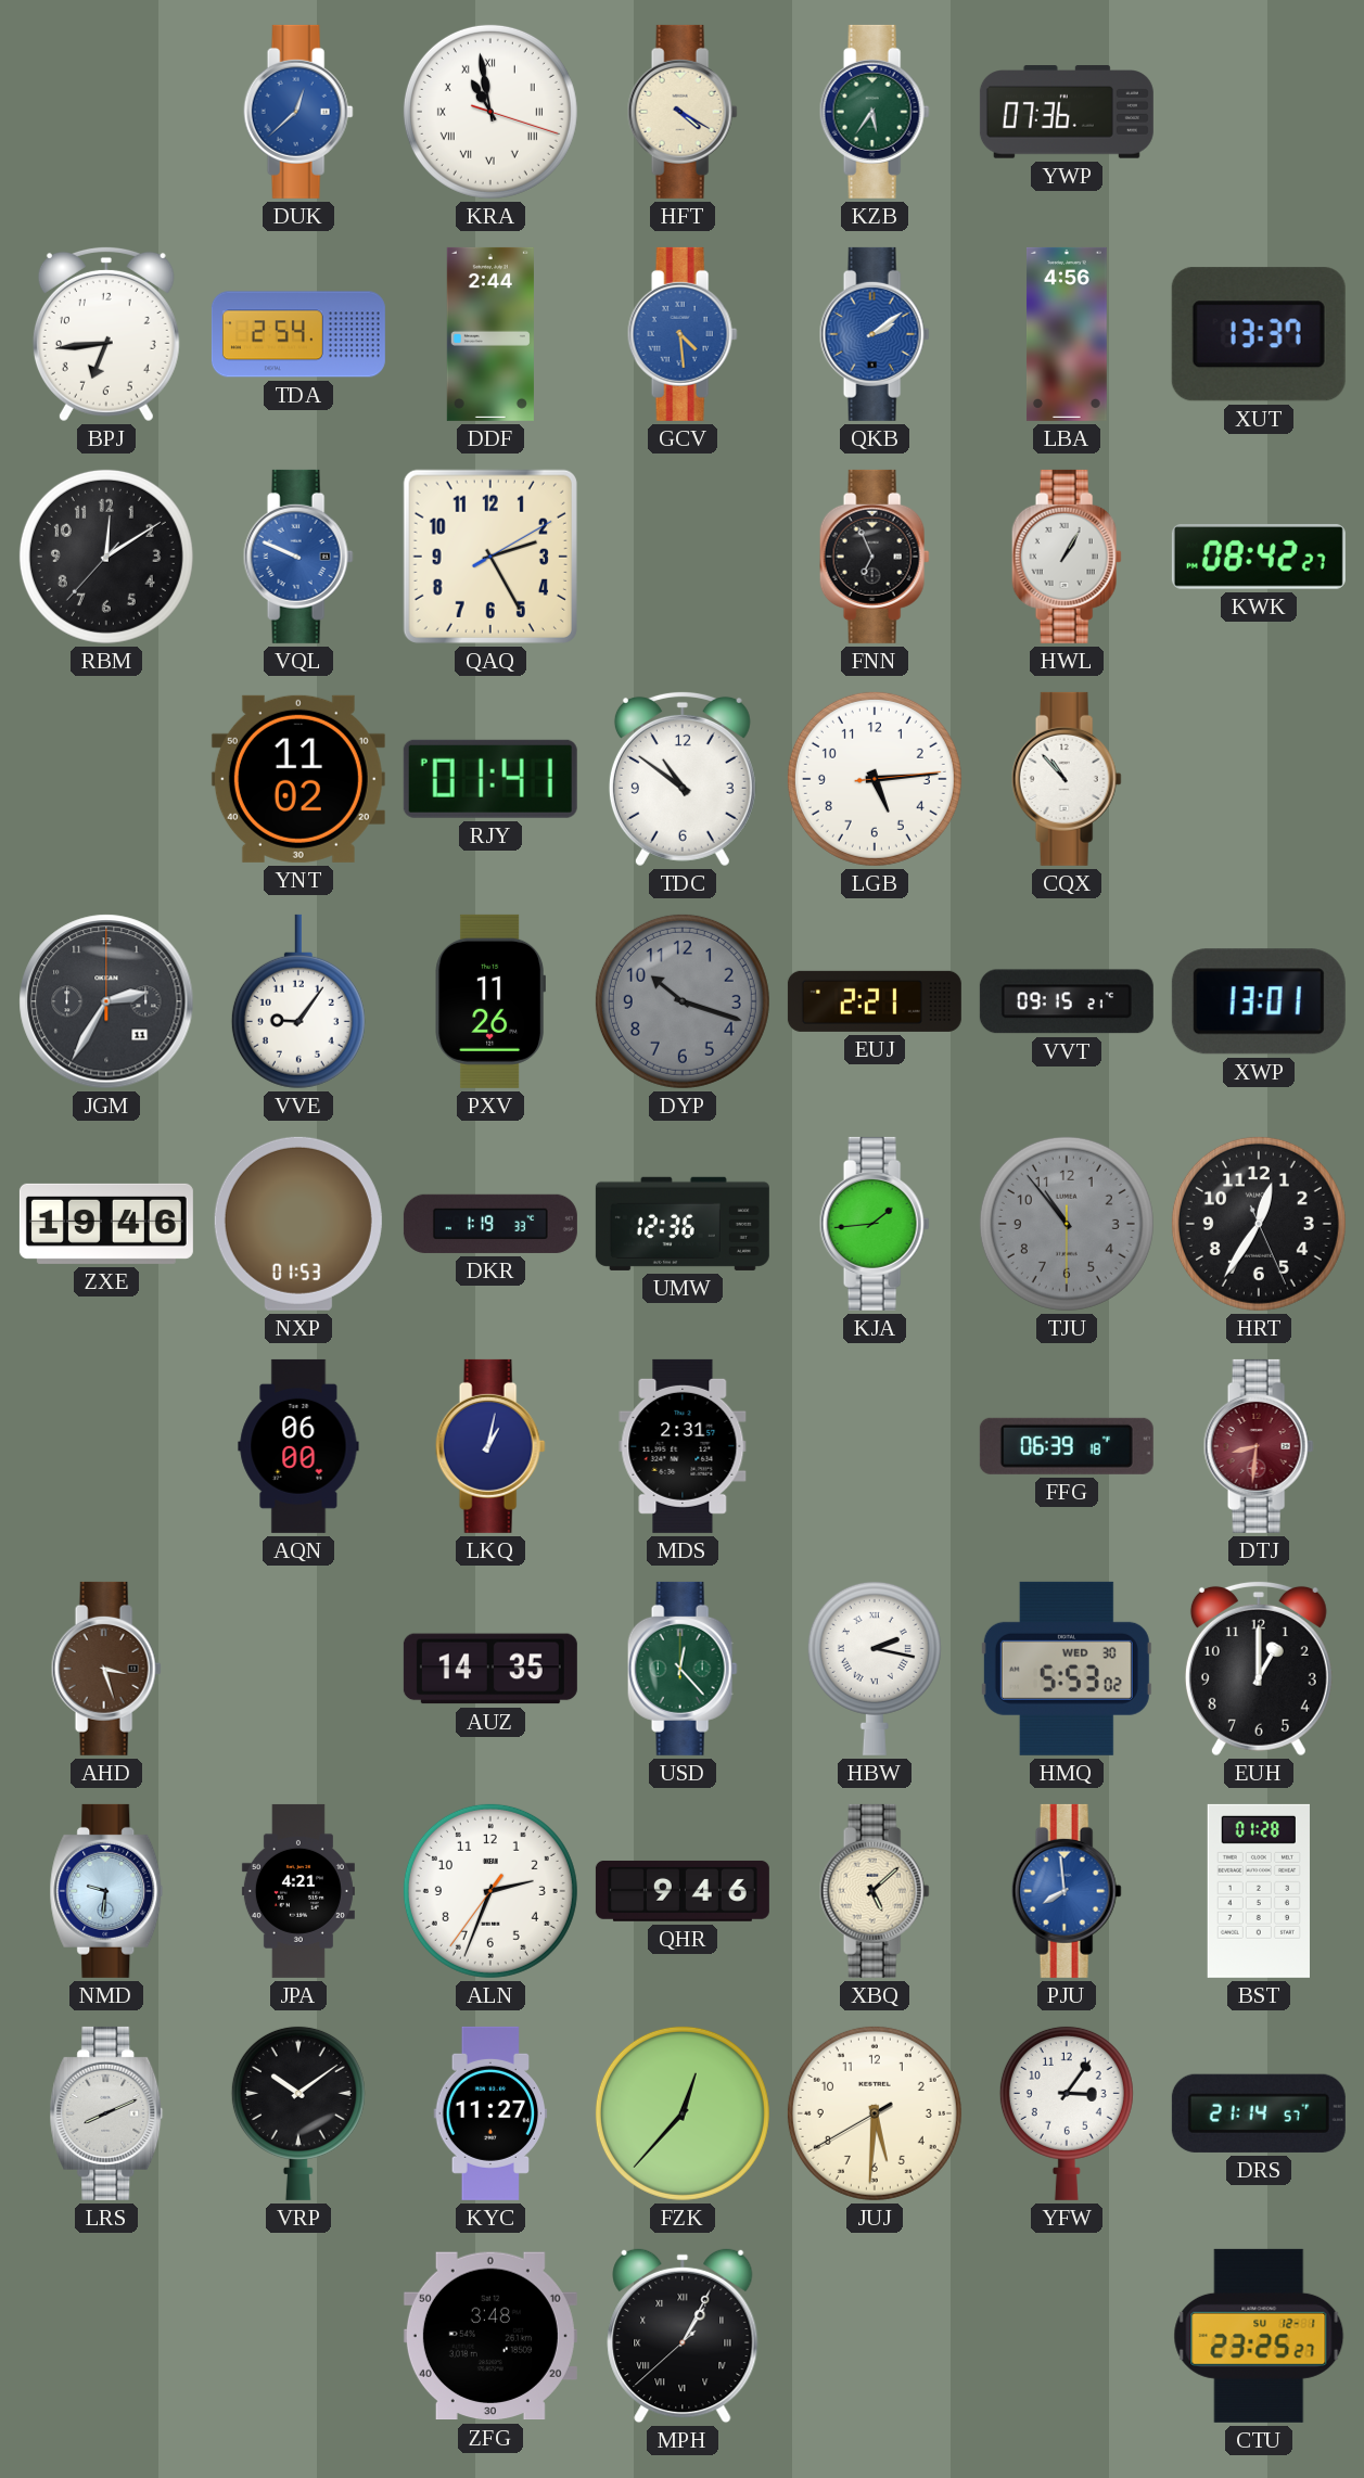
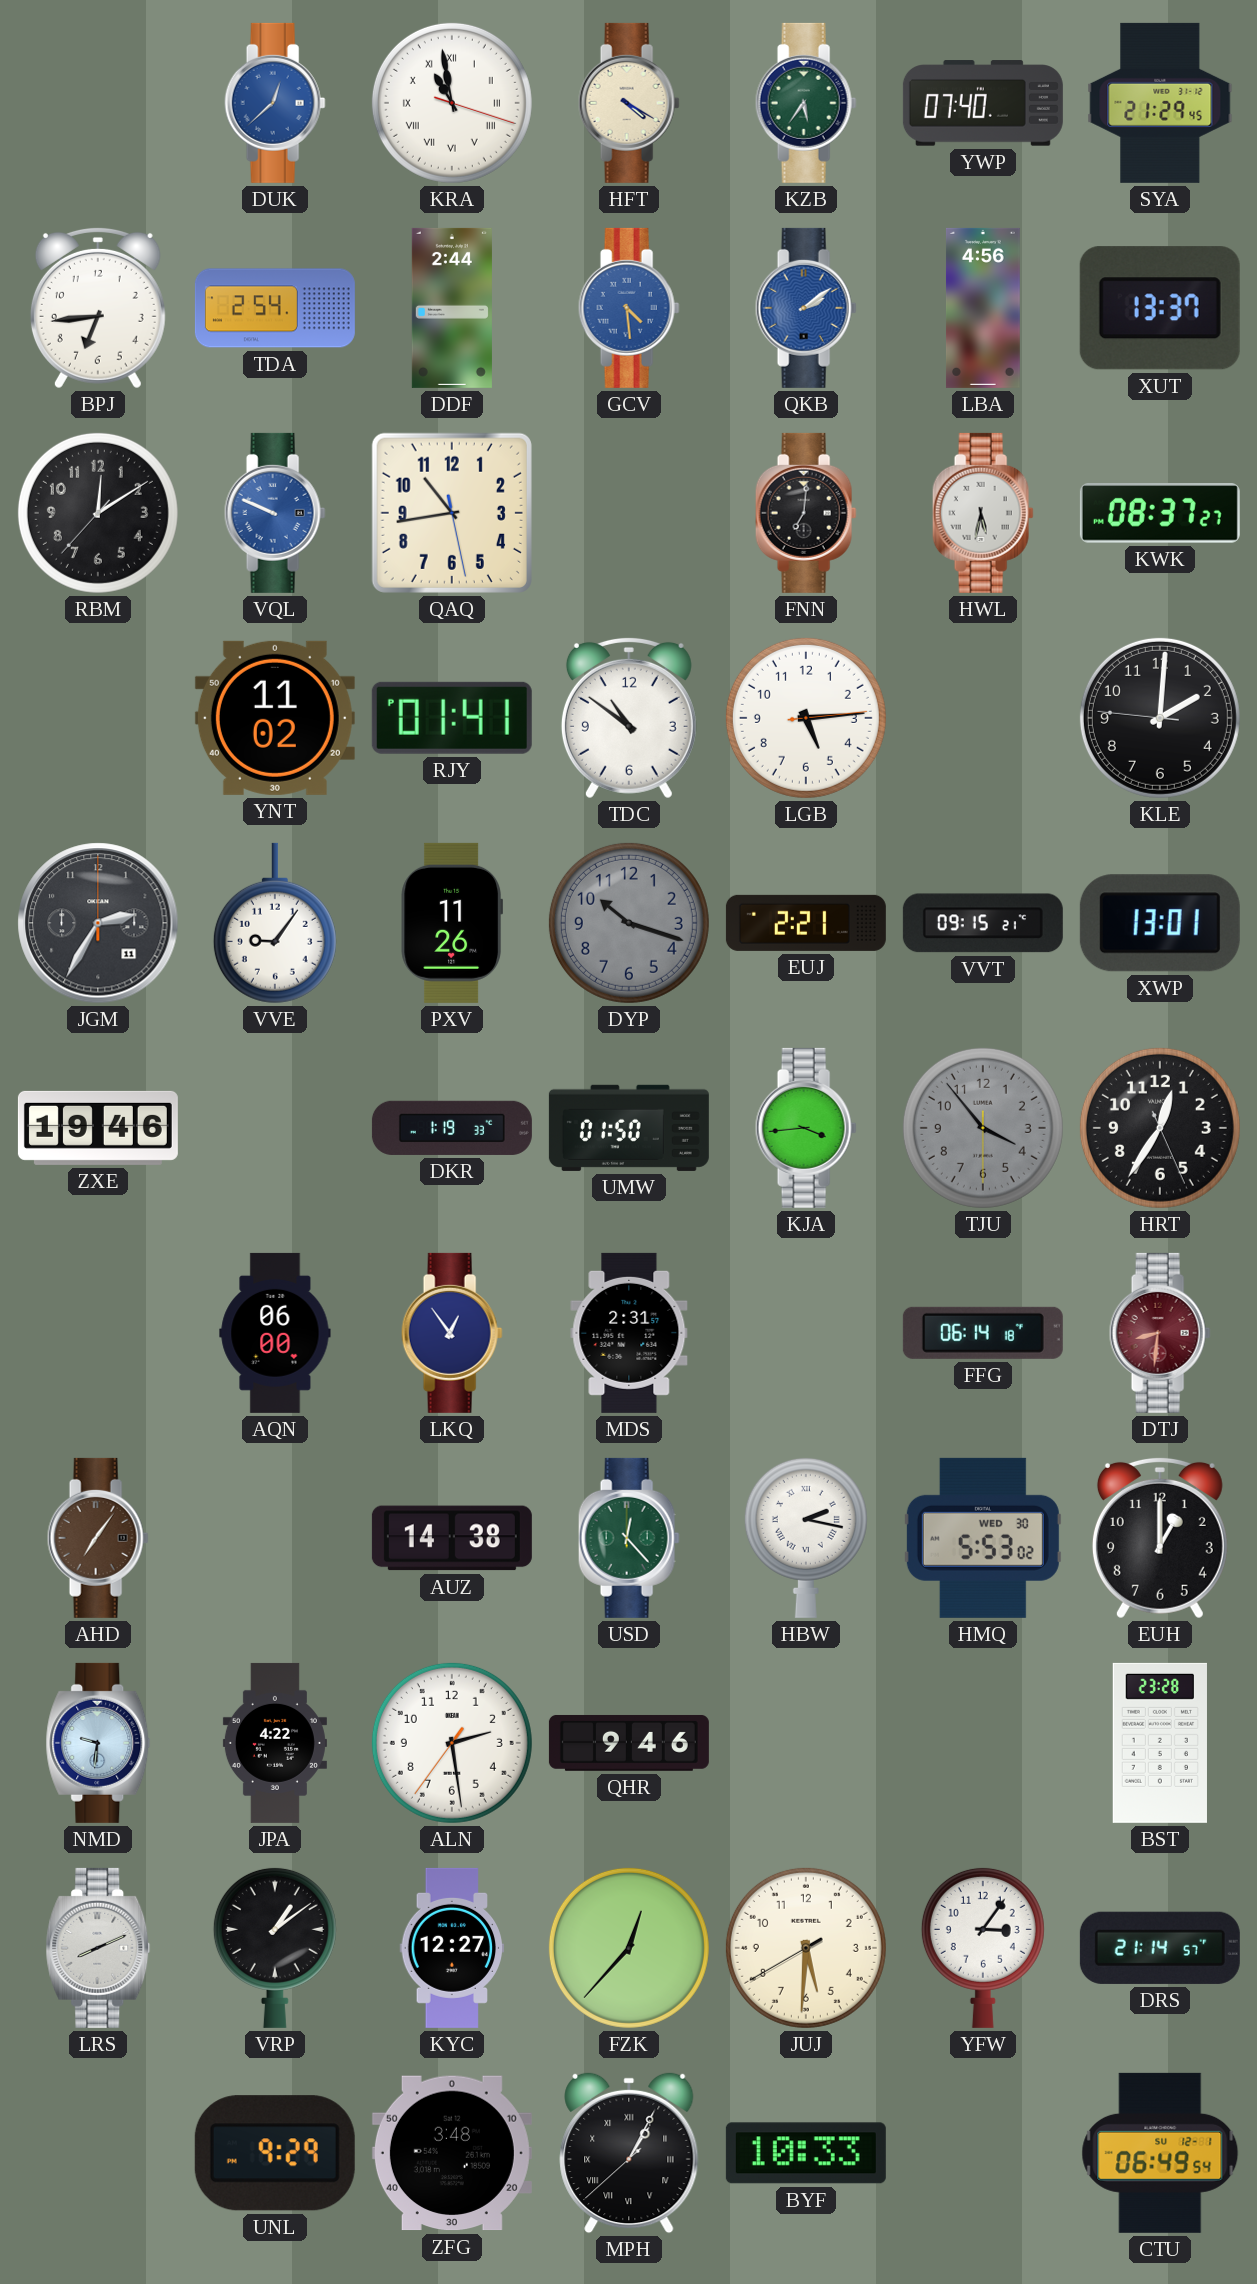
YWP: 07:36 -> 07:40
SYA: none -> 21:29
QAQ: 2:25 -> 10:43
FNN: 6:56 -> 7:01
HWL: 1:05 -> 5:32
KWK: 08:42 -> 08:37
CQX: 10:53 -> none
KLE: none -> 2:00
NXP: 01:53 -> none
UMW: 12:36 -> 01:50
KJA: 1:44 -> 3:44
TJU: 10:53 -> 3:53
LKQ: 1:02 -> 12:54
FFG: 06:39 -> 06:14
AHD: 3:27 -> 7:06
AUZ: 14:35 -> 14:38
JPA: 4:21 -> 4:22
ALN: 2:33 -> 2:28
XBQ: 5:08 -> none
PJU: 7:59 -> none
BST: 01:28 -> 23:28
VRP: 10:09 -> 1:09
KYC: 11:27 -> 12:27
UNL: none -> 9:29
BYF: none -> 10:33
CTU: 23:25 -> 06:49
